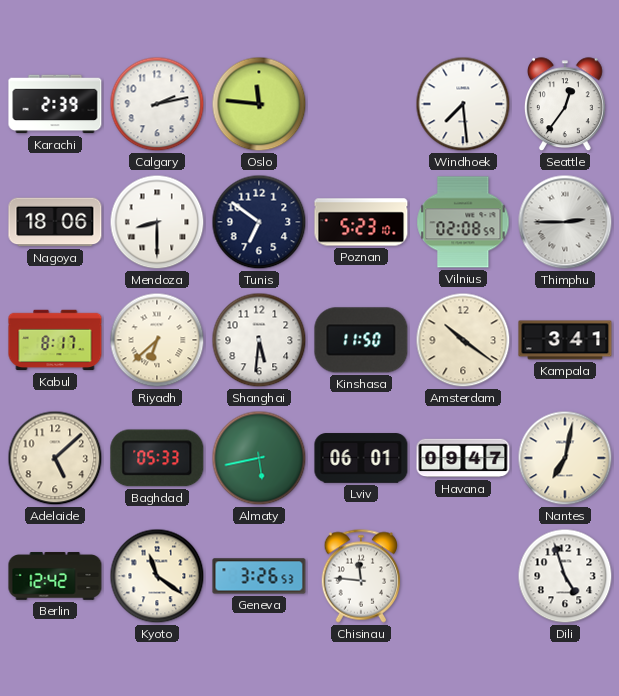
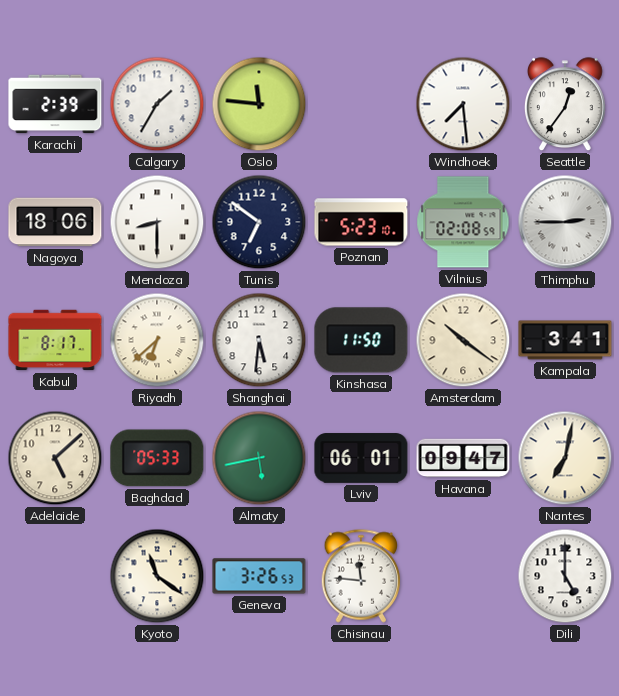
Calgary: 2:13 -> 1:35
Berlin: 12:42 -> none
Dili: 4:57 -> 5:00
